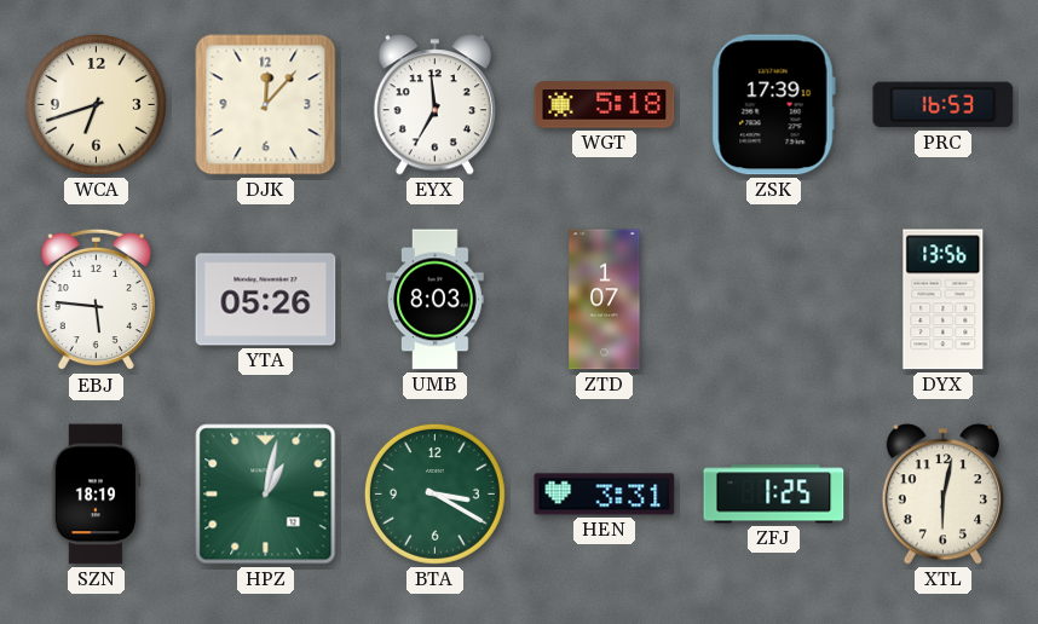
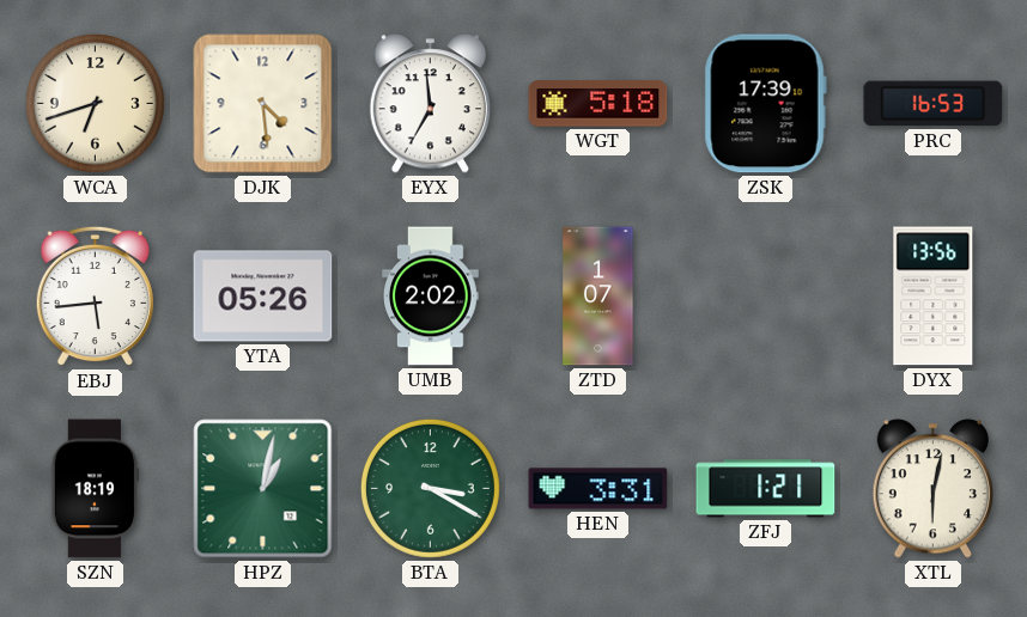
DJK: 12:07 -> 4:29
EBJ: 5:46 -> 5:44
UMB: 8:03 -> 2:02
ZFJ: 1:25 -> 1:21
